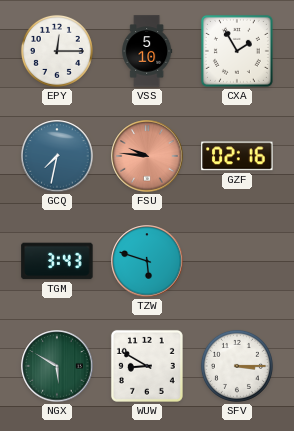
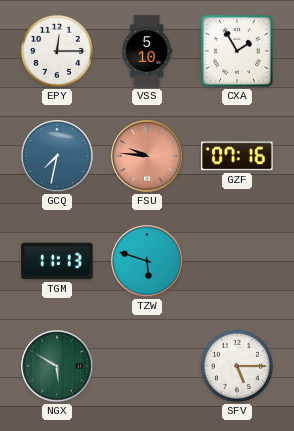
GZF: 02:16 -> 07:16
TGM: 3:43 -> 11:13
WUW: 8:50 -> none
SFV: 3:15 -> 5:15
